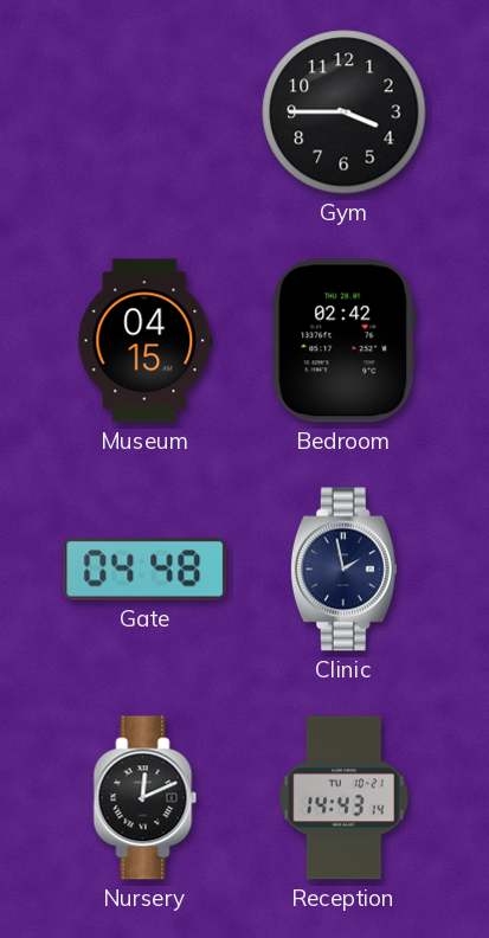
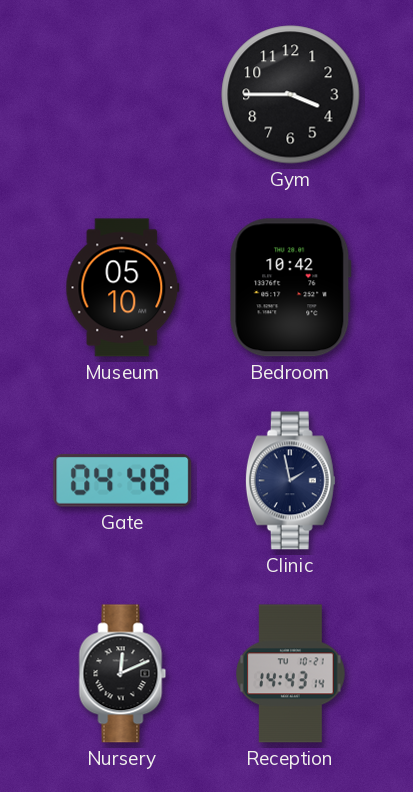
Museum: 04:15 -> 05:10
Bedroom: 02:42 -> 10:42
